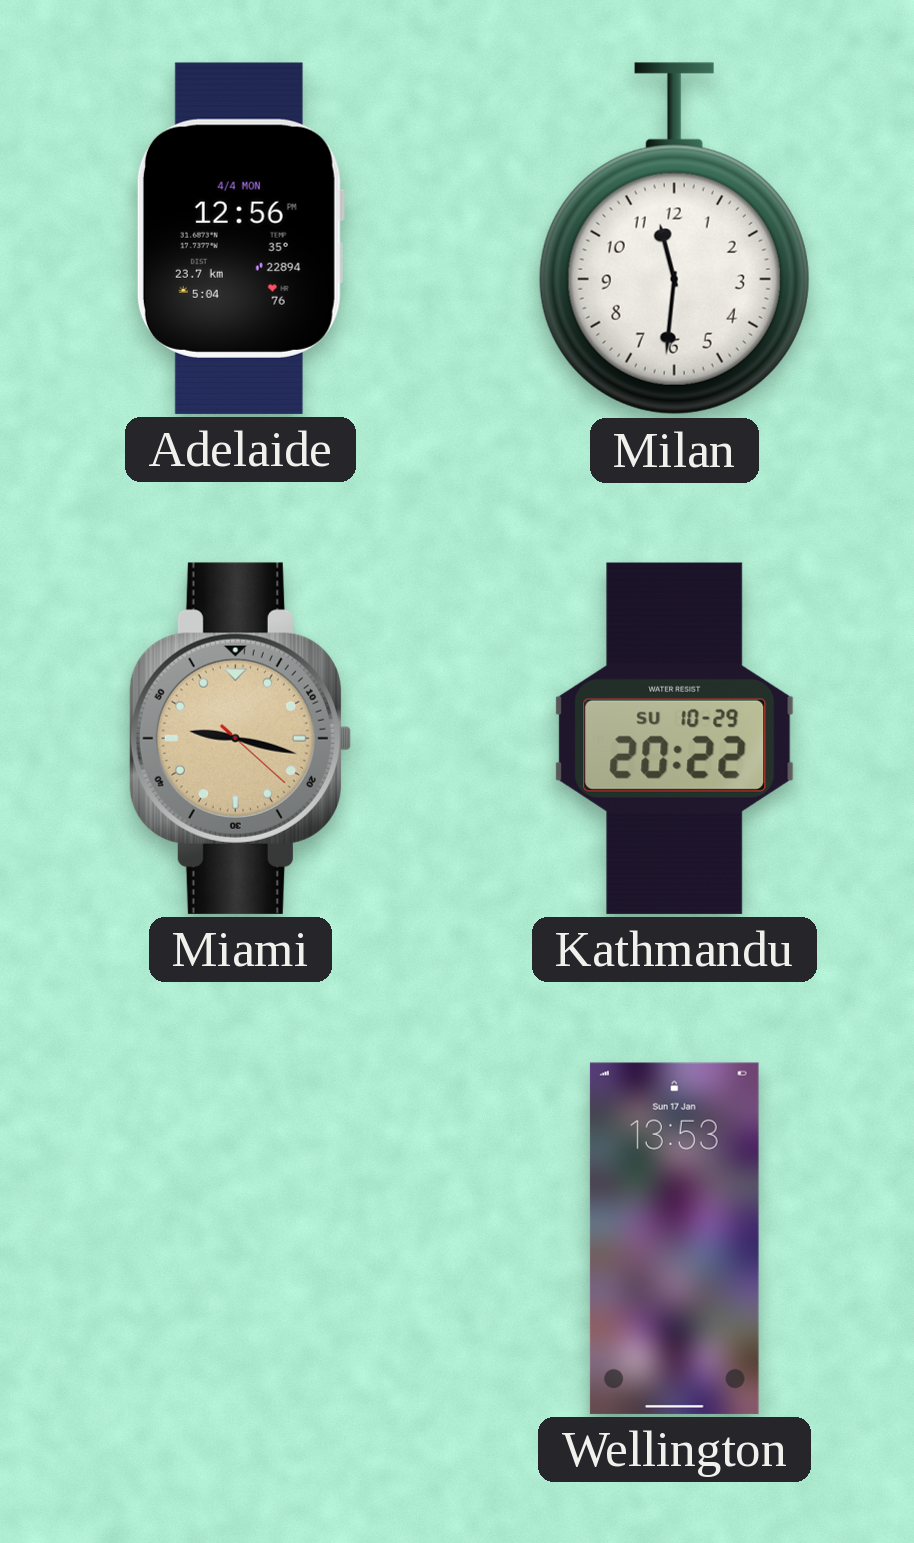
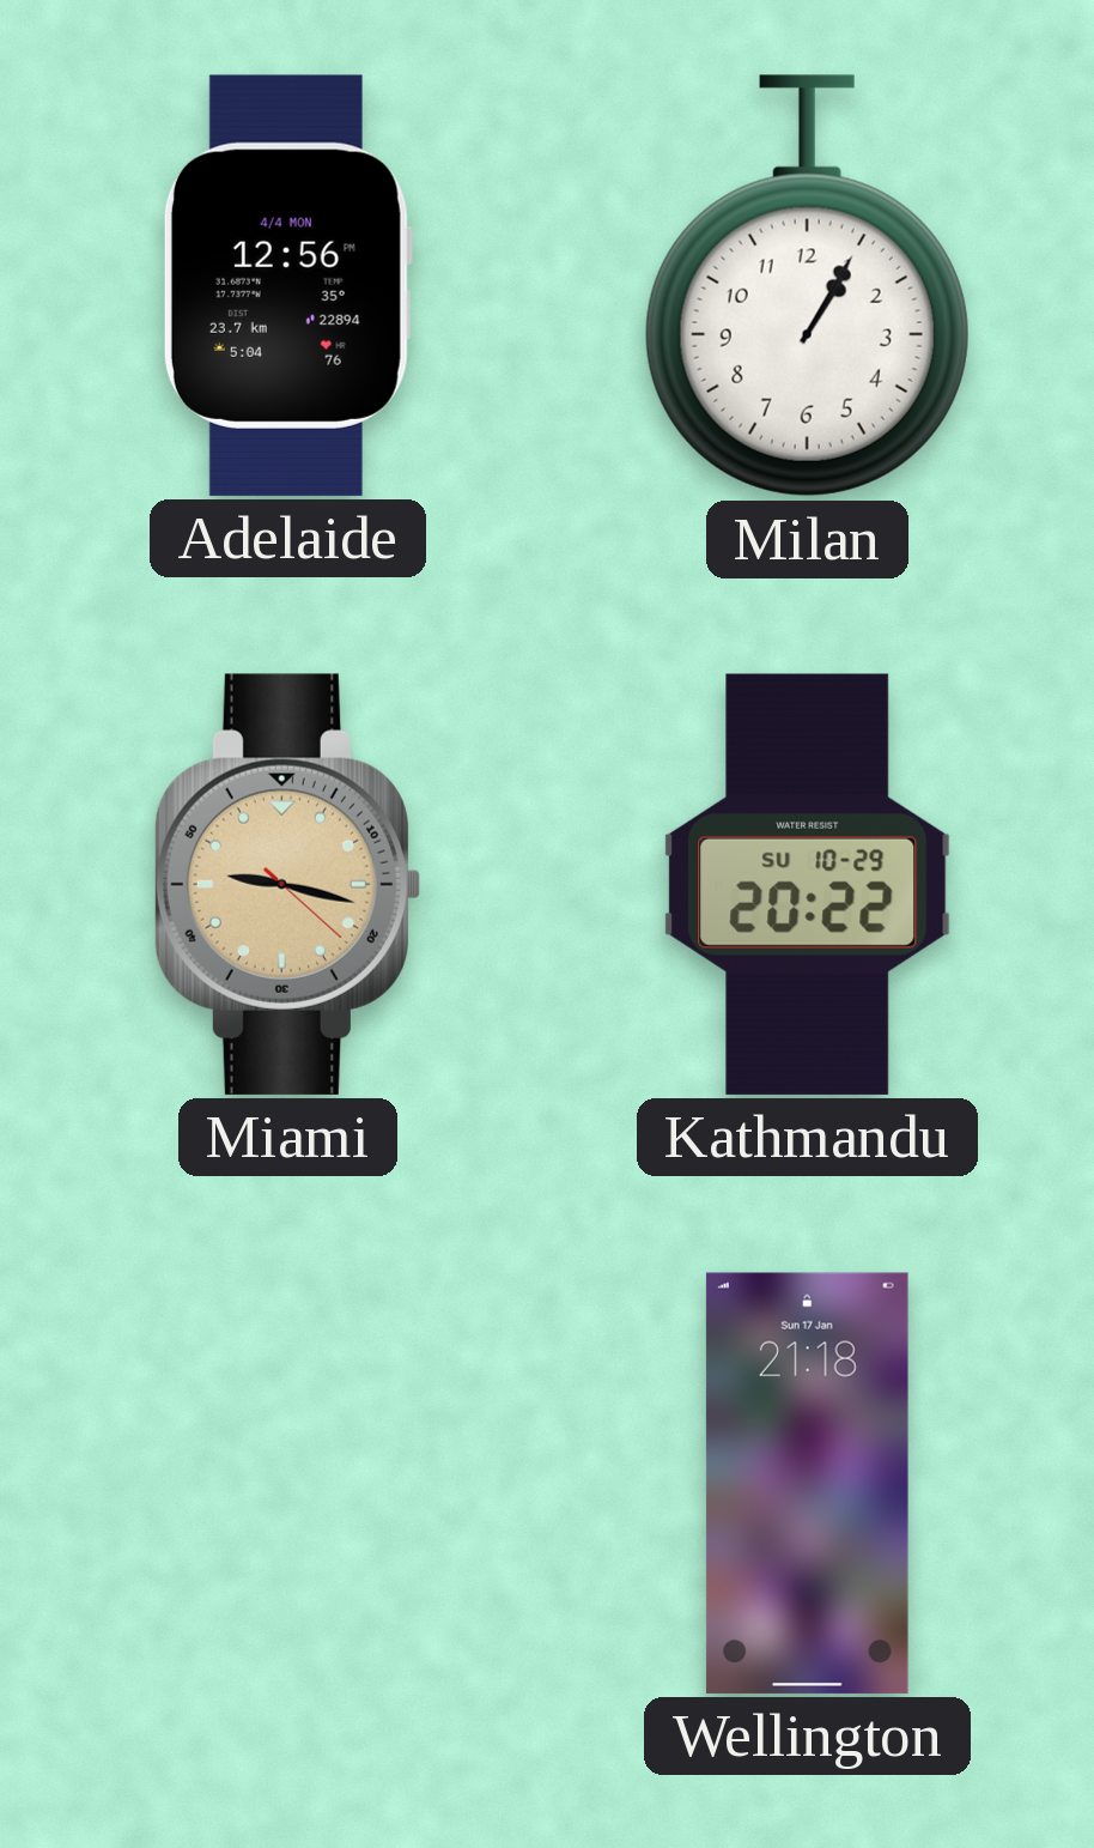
Milan: 11:31 -> 1:05
Wellington: 13:53 -> 21:18
